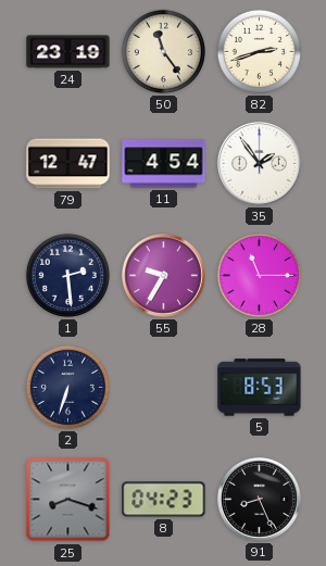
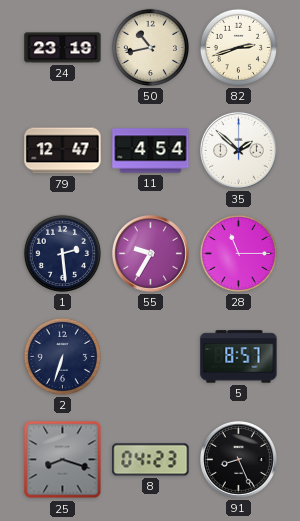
50: 11:24 -> 10:43
35: 1:54 -> 1:52
5: 8:53 -> 8:57
